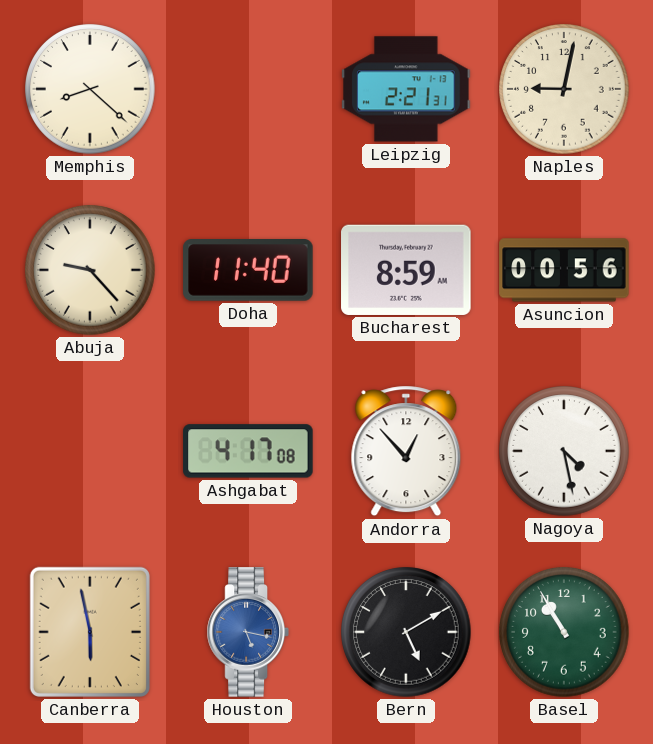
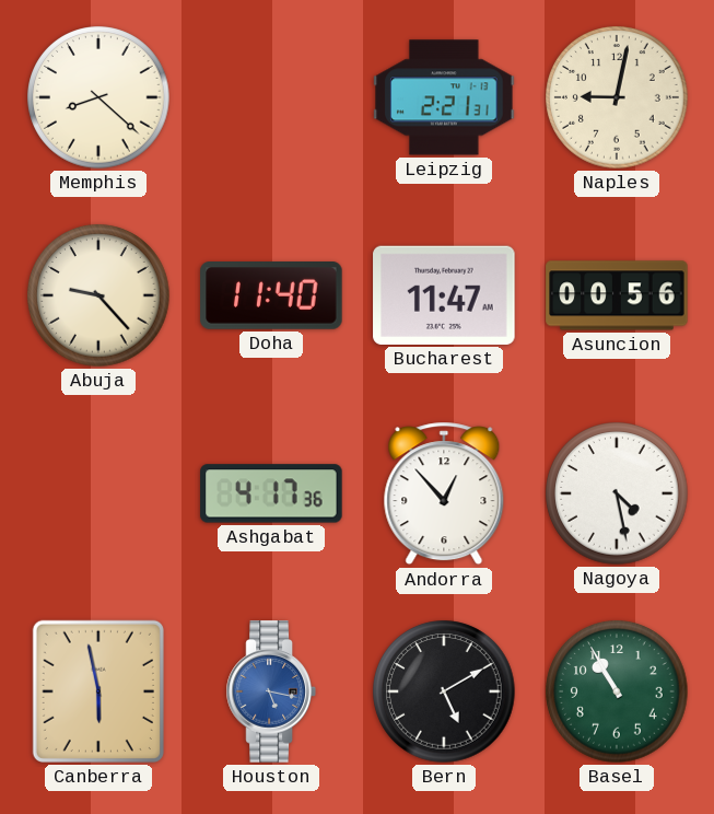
Bucharest: 8:59 -> 11:47
Ashgabat: 4:17:08 -> 4:17:36
